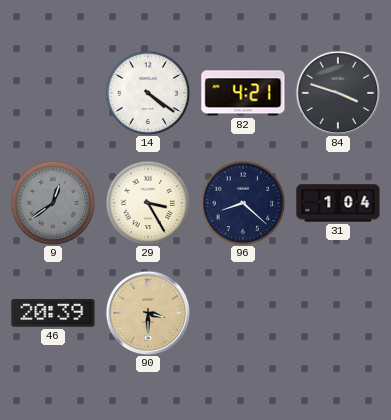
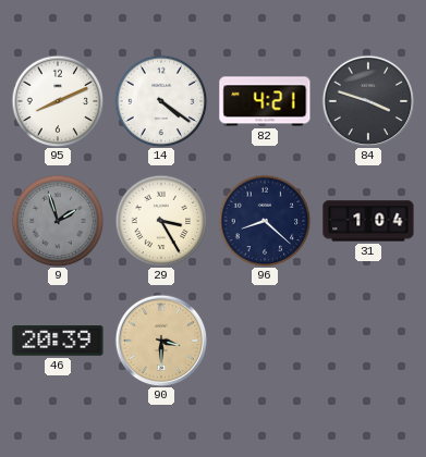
95: none -> 8:11
9: 12:39 -> 1:57
